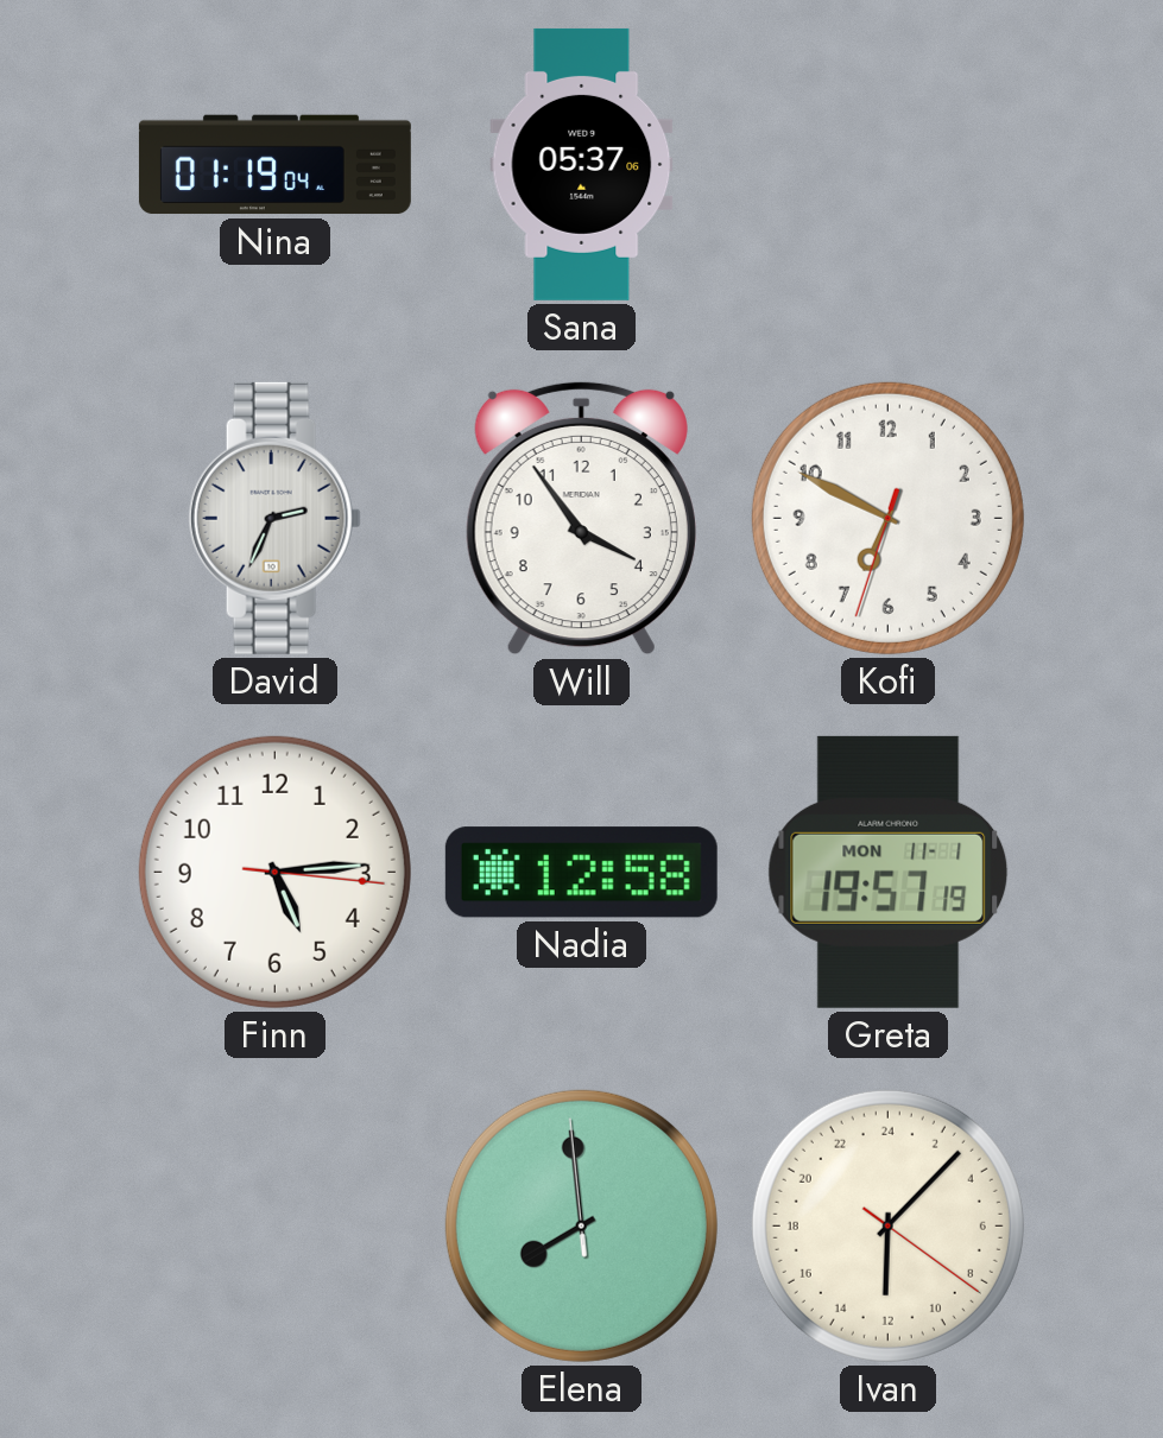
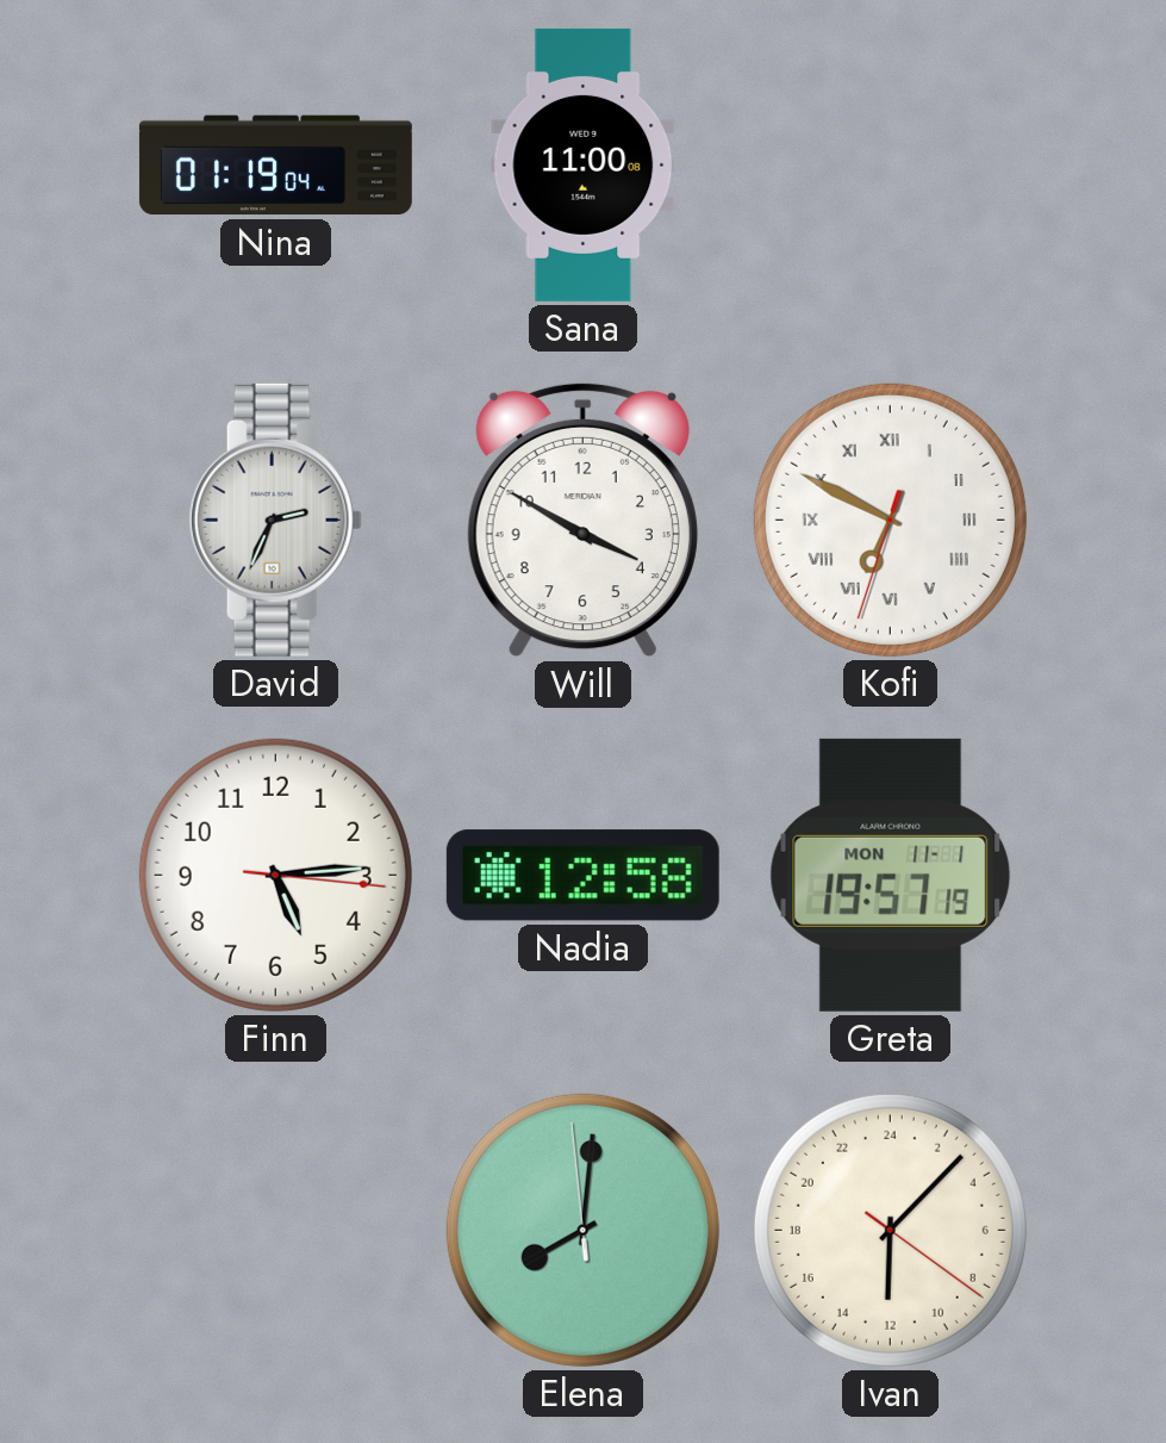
Sana: 05:37 -> 11:00
Will: 3:54 -> 3:50
Kofi numerals: Arabic -> Roman
Elena: 7:58 -> 8:00
